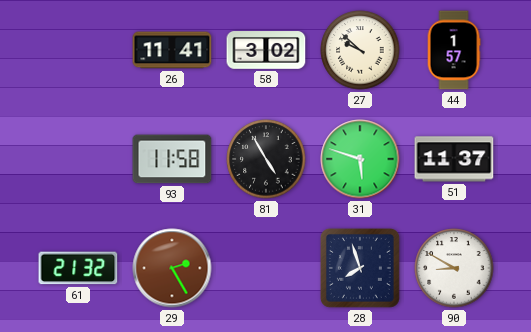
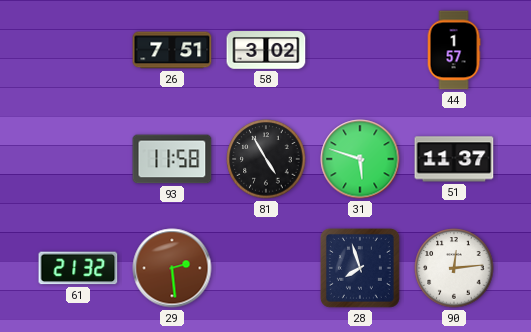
26: 11:41 -> 7:51
27: 9:52 -> none
29: 2:25 -> 2:29
90: 8:50 -> 12:14
